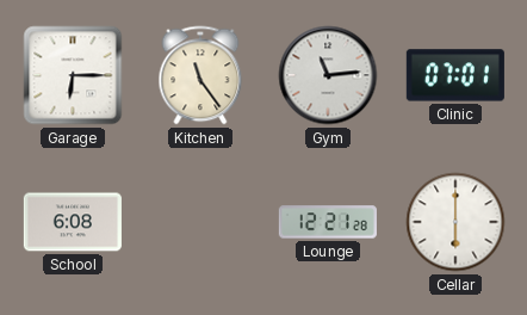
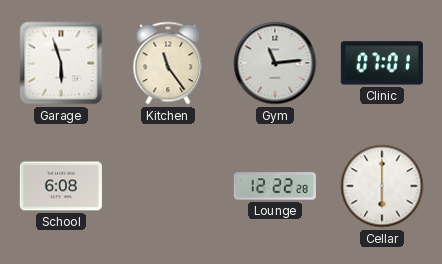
Garage: 6:15 -> 5:57
Lounge: 12:21 -> 12:22
